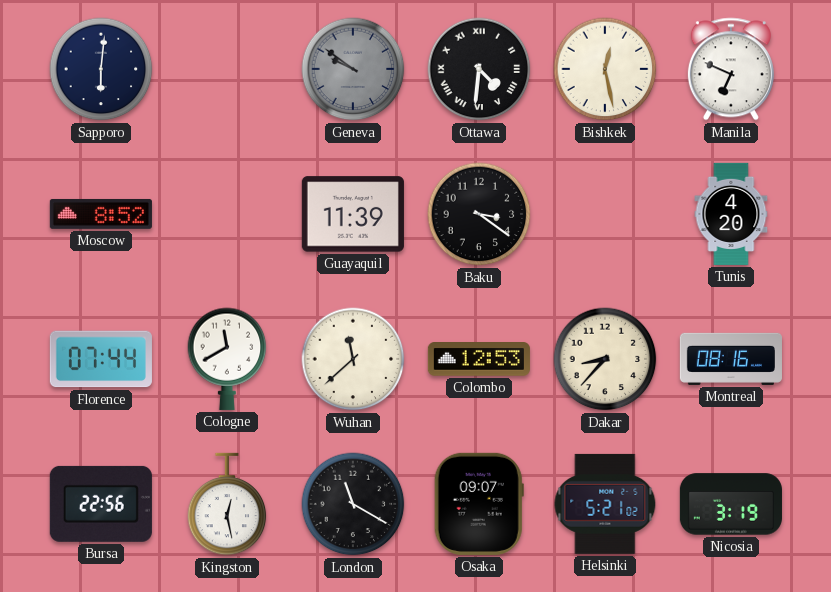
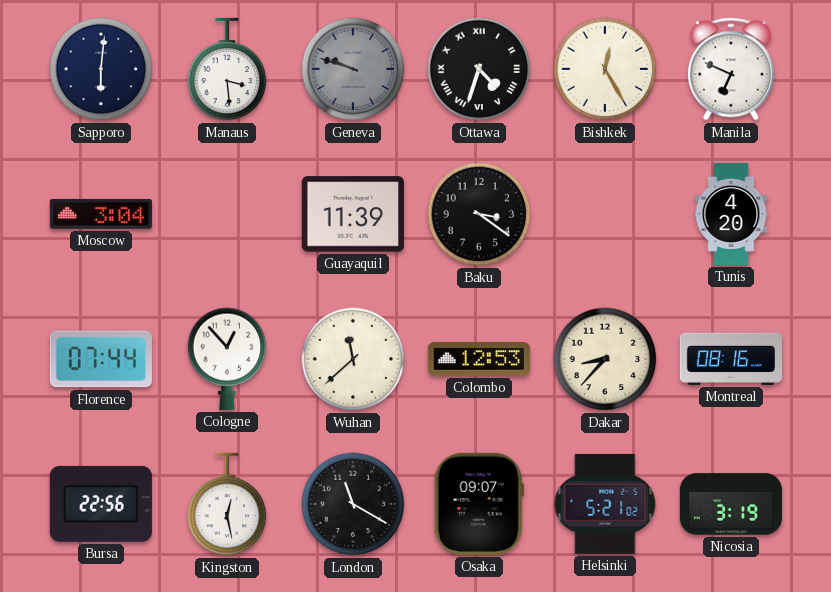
Manaus: none -> 3:29
Geneva: 9:51 -> 9:48
Ottawa: 4:31 -> 4:33
Bishkek: 12:28 -> 12:25
Moscow: 8:52 -> 3:04
Cologne: 11:40 -> 12:53
